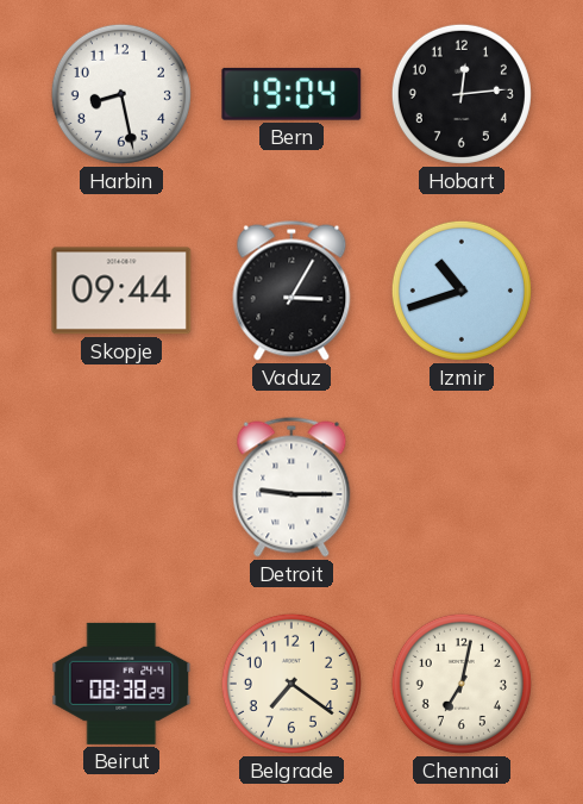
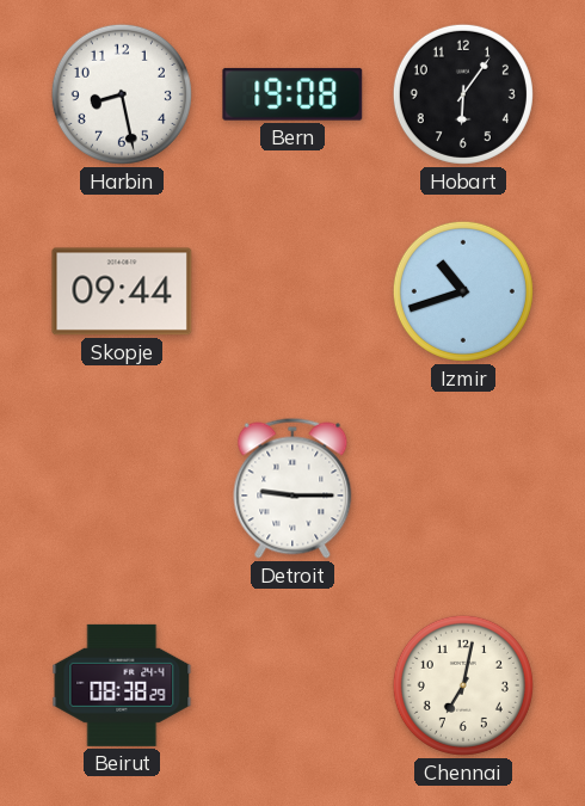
Bern: 19:04 -> 19:08
Hobart: 12:14 -> 6:06
Vaduz: 3:05 -> none
Belgrade: 7:21 -> none
